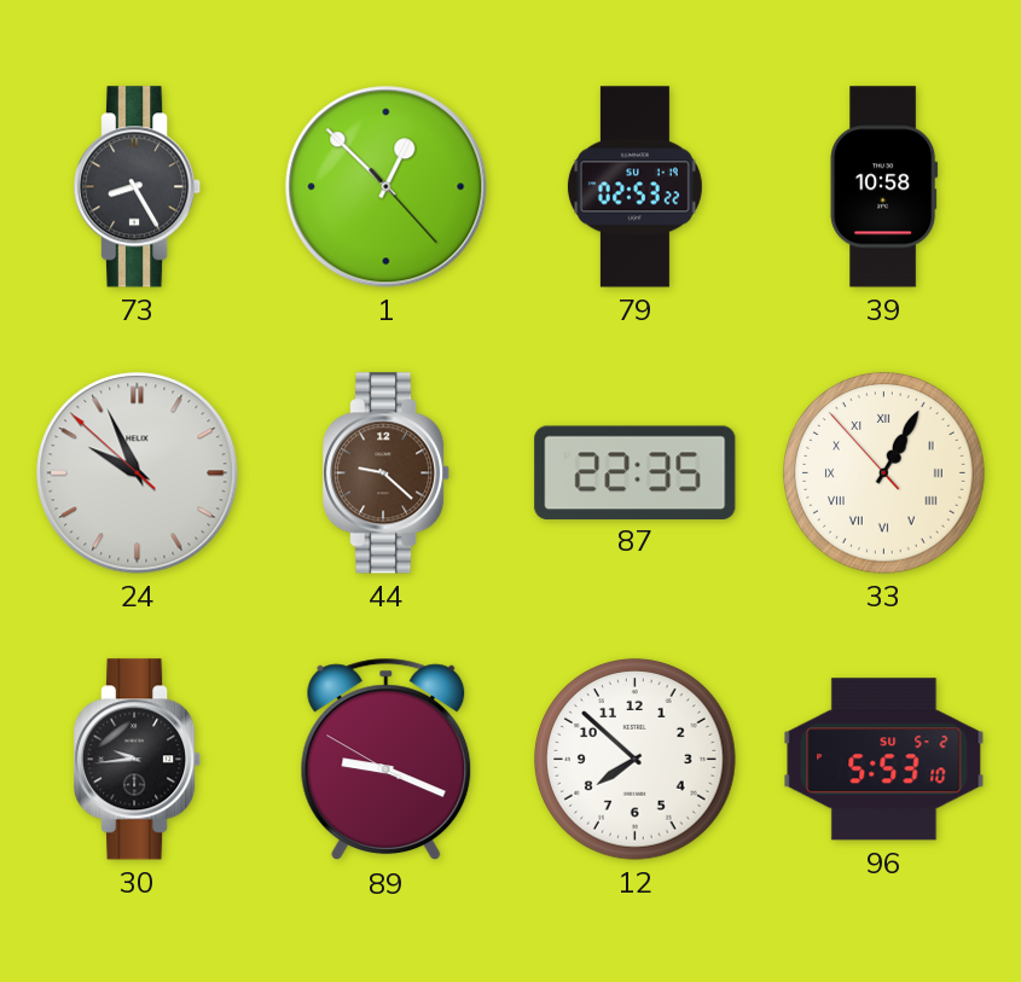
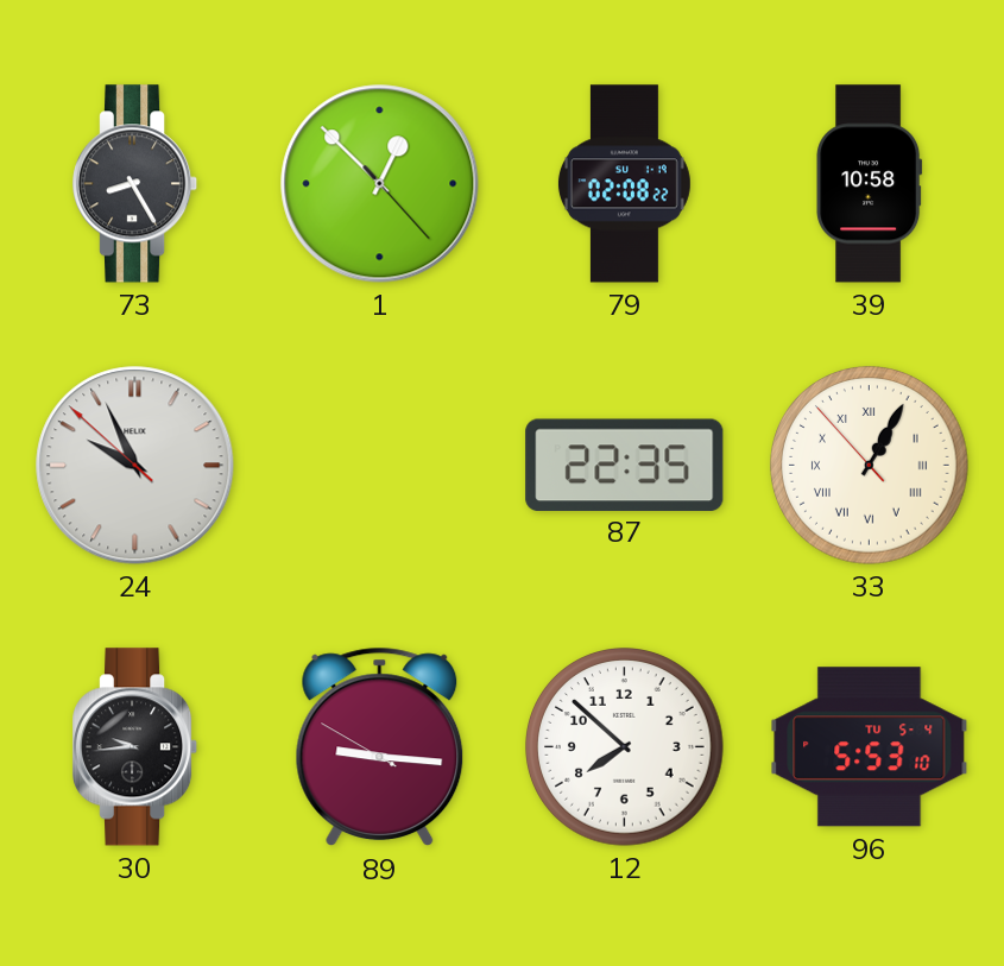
79: 02:53 -> 02:08
44: 9:22 -> none
89: 9:18 -> 9:15
96 date: SU 5-2 -> TU 5-4
